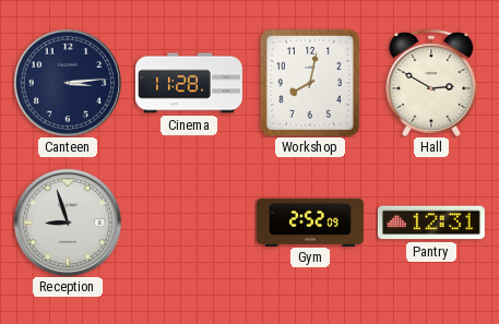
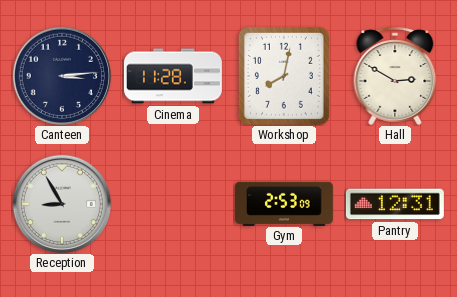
Reception: 8:57 -> 8:55
Gym: 2:52 -> 2:53
